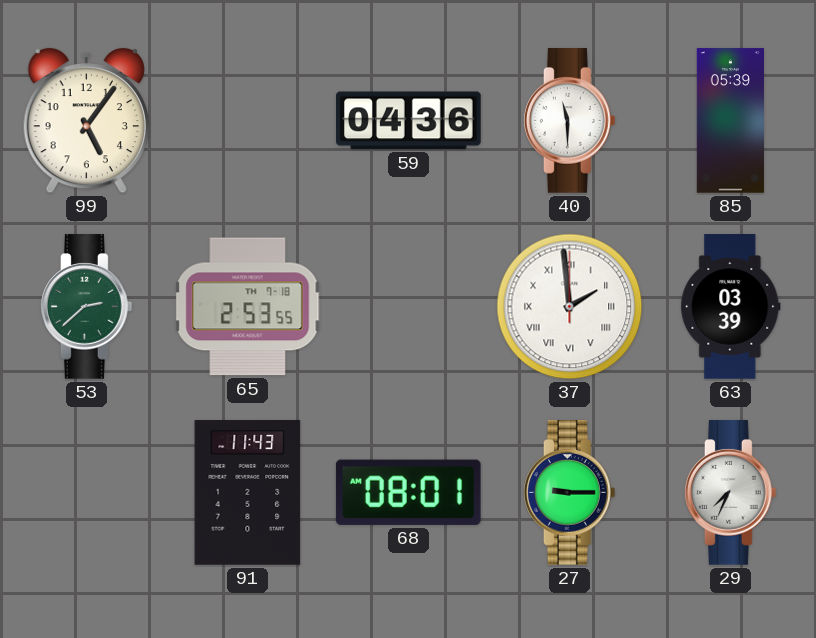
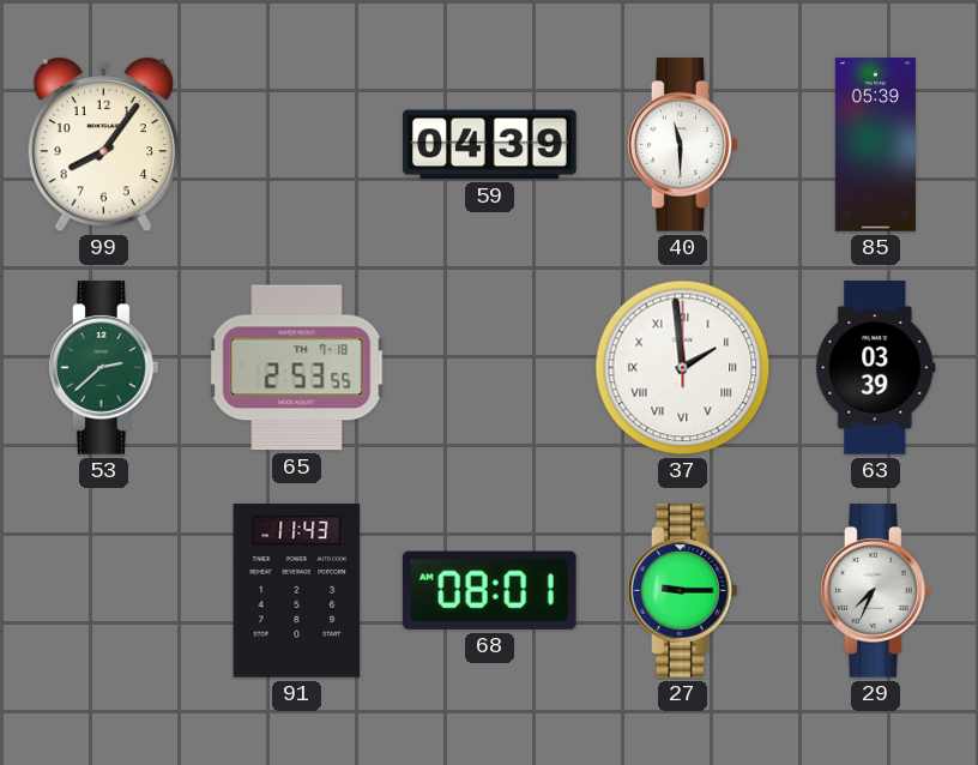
99: 5:06 -> 8:06
59: 04:36 -> 04:39
